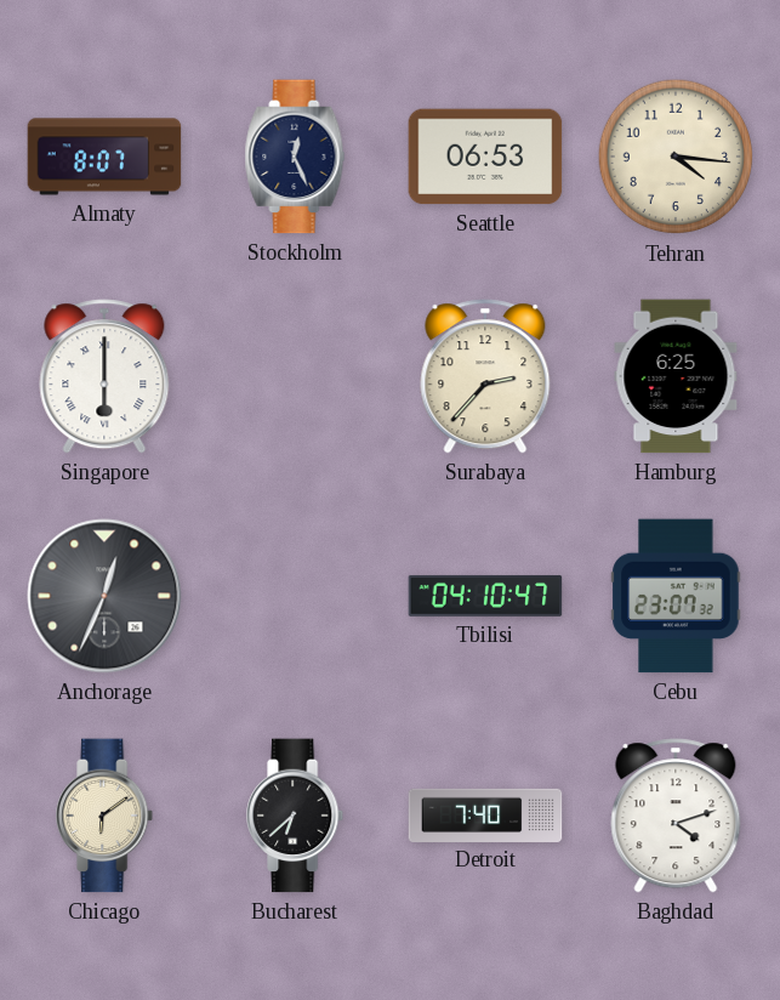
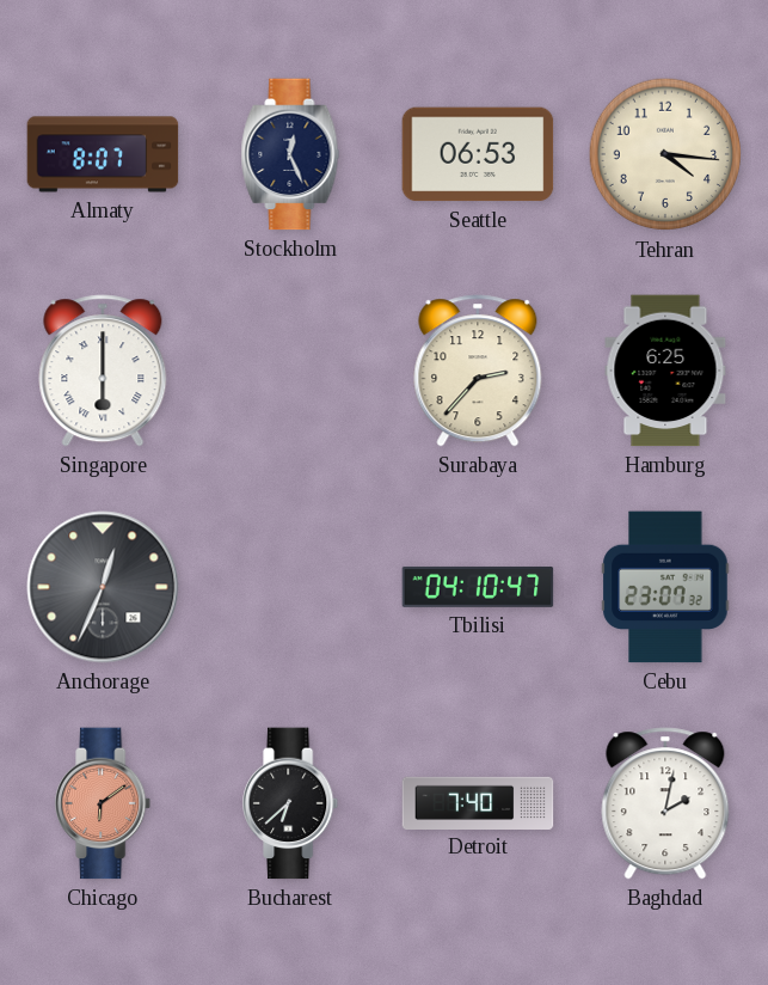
Chicago dial: cream -> salmon
Baghdad: 4:12 -> 2:02
